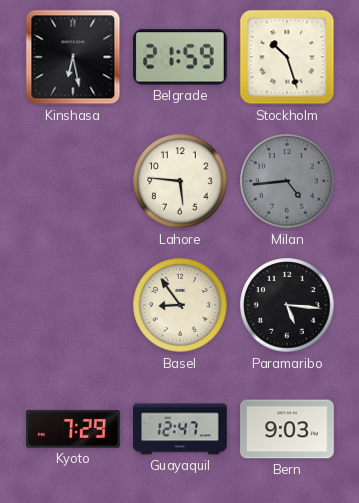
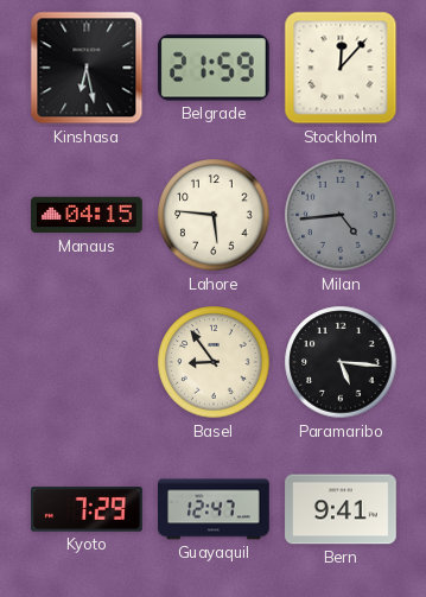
Stockholm: 10:27 -> 12:07
Manaus: none -> 04:15
Bern: 9:03 -> 9:41
